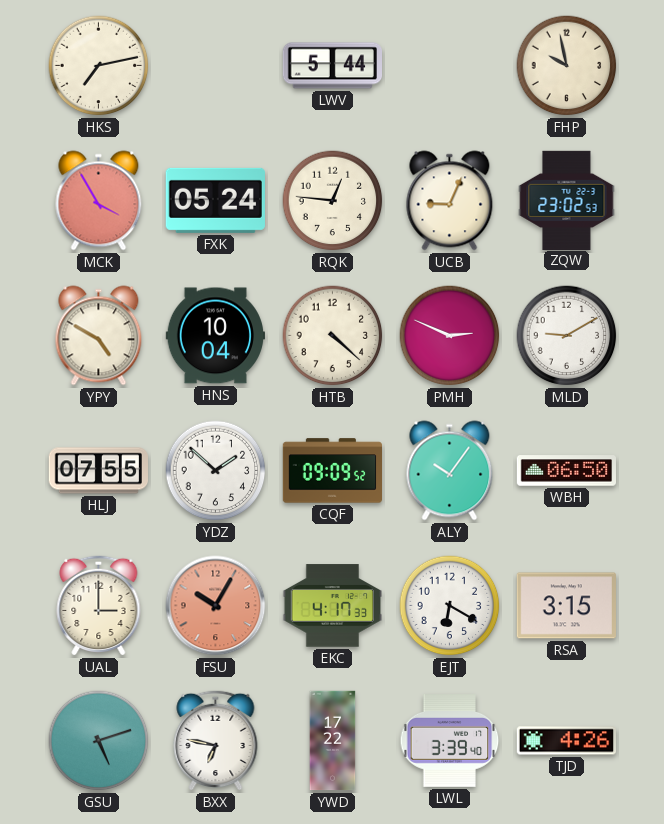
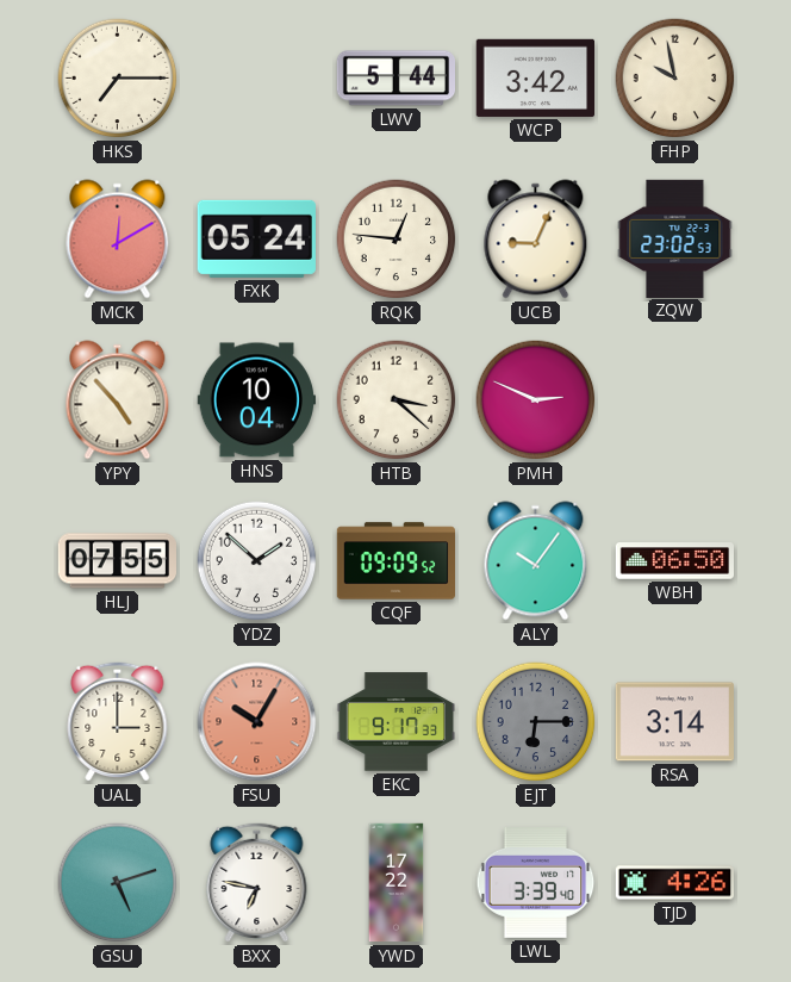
HKS: 7:13 -> 7:15
WCP: none -> 3:42
MCK: 3:55 -> 12:10
YPY: 4:50 -> 4:53
HTB: 4:22 -> 3:22
MLD: 9:10 -> none
EKC: 4:17 -> 9:17
EJT: 6:20 -> 6:15
EJT dial: white -> grey
RSA: 3:15 -> 3:14
